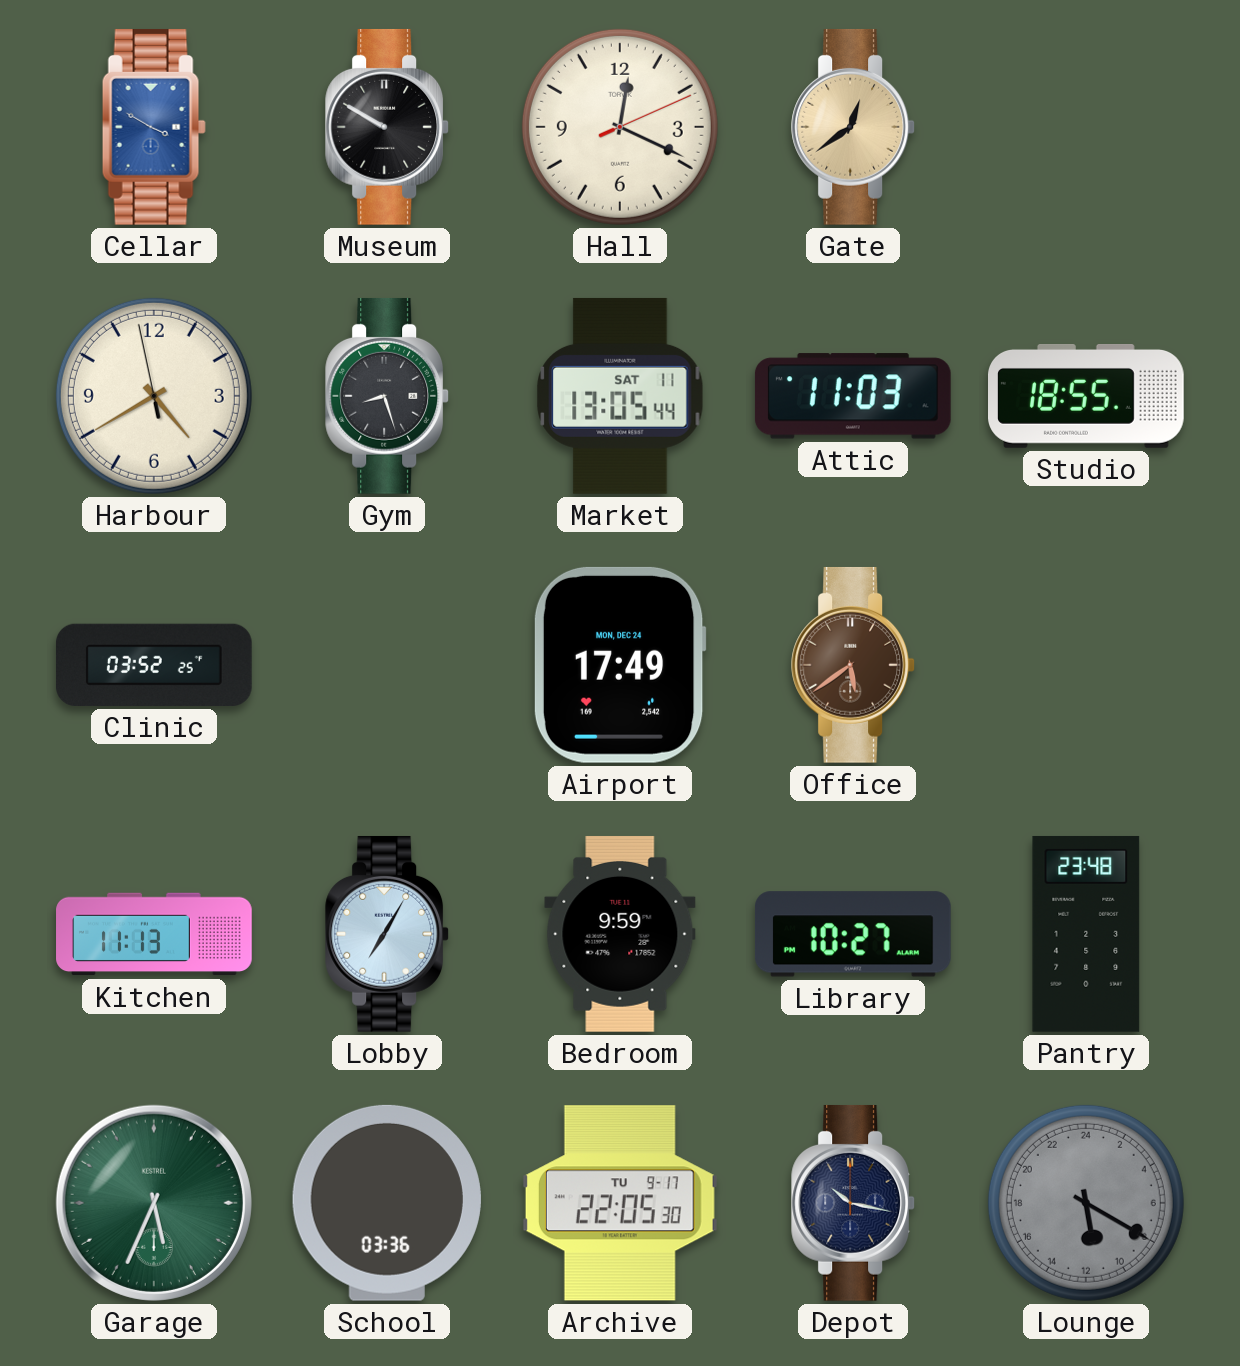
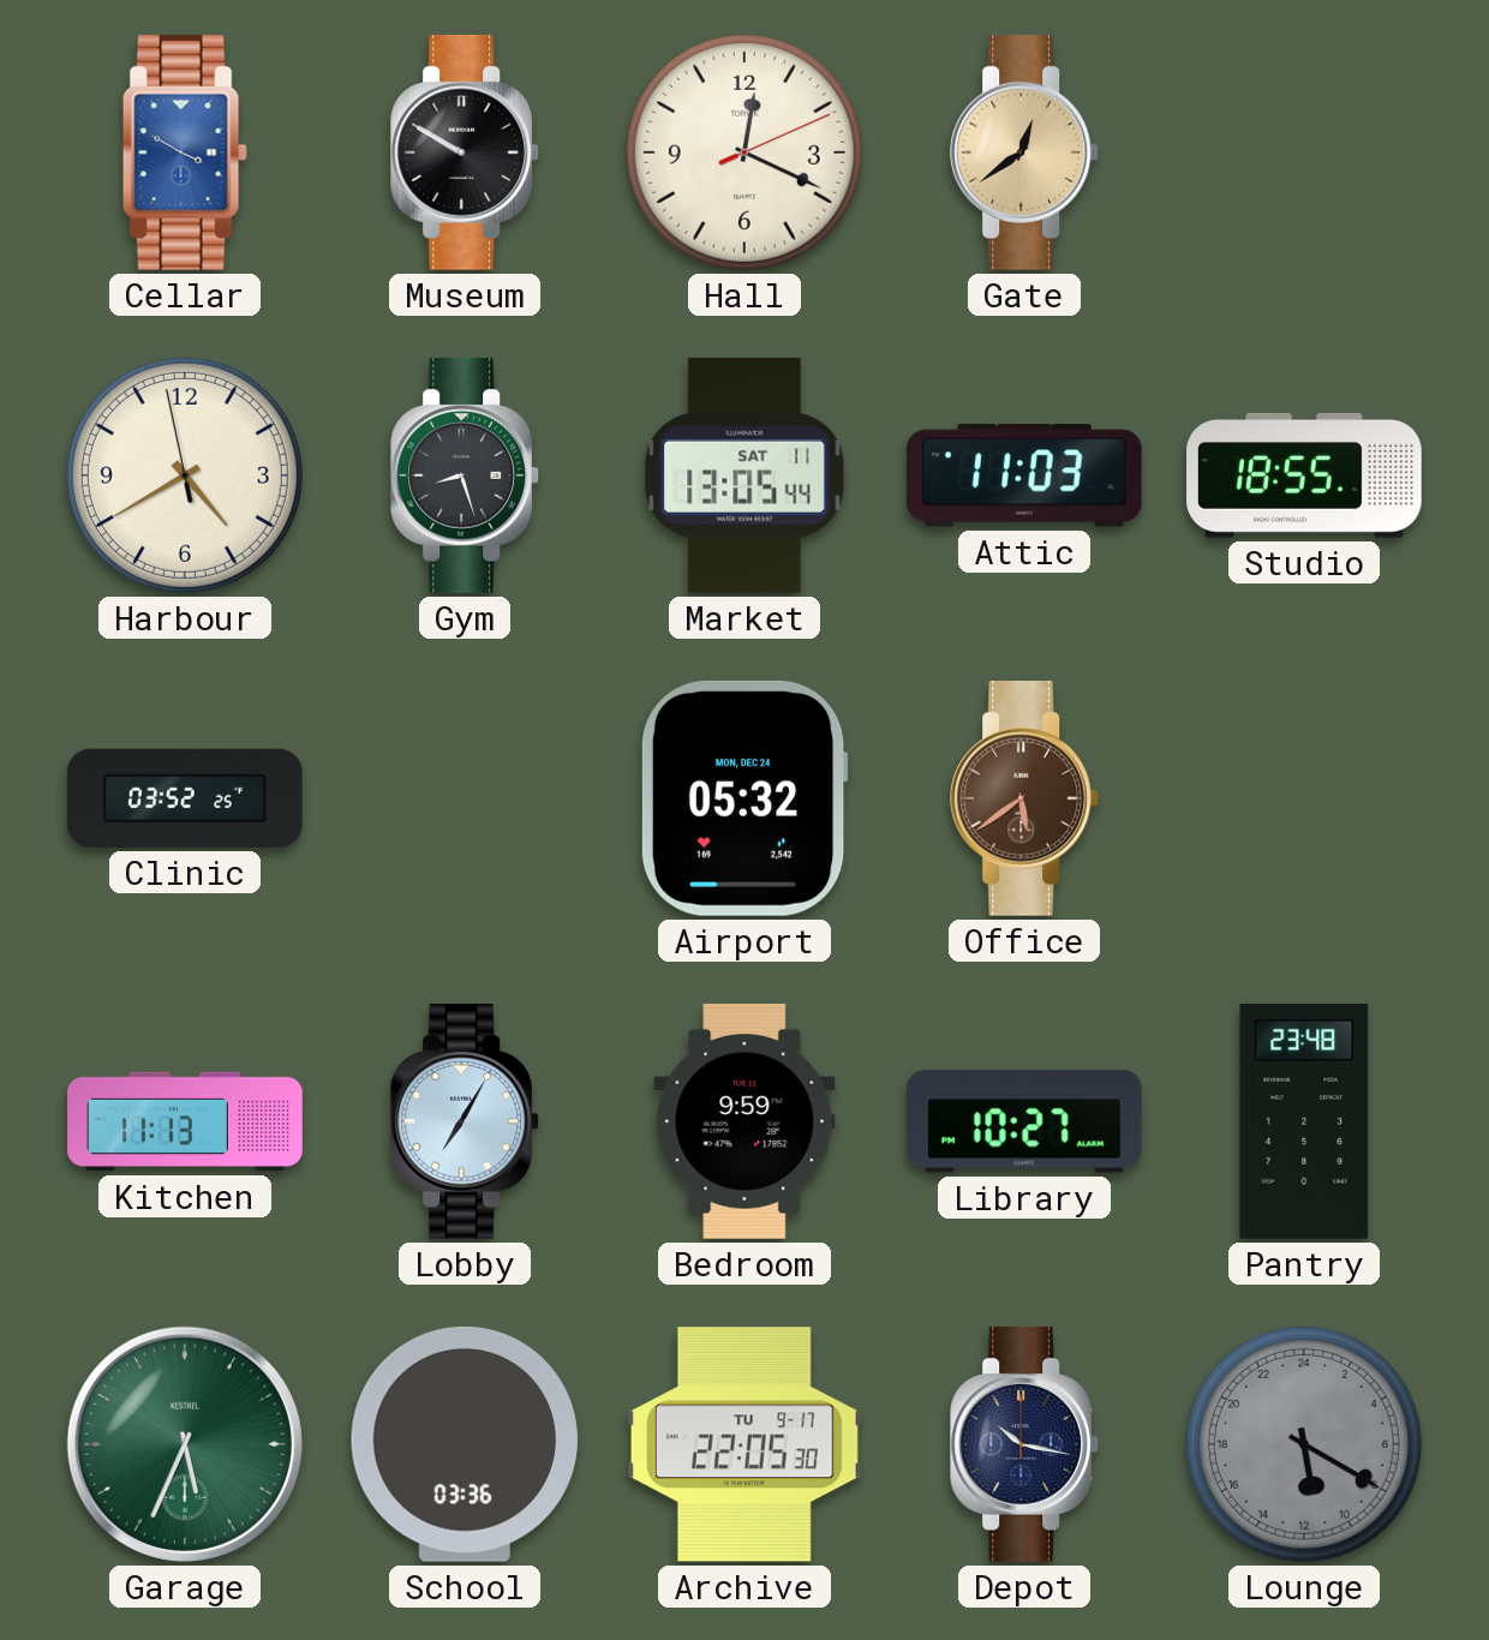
Airport: 17:49 -> 05:32
